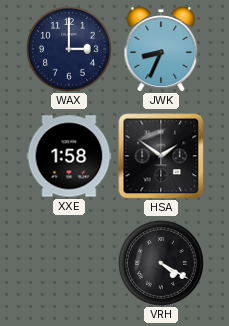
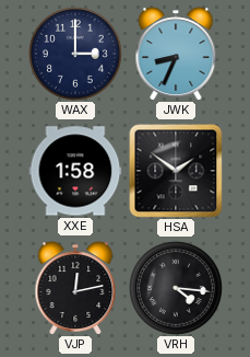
VJP: none -> 12:13
VRH: 4:20 -> 4:16
